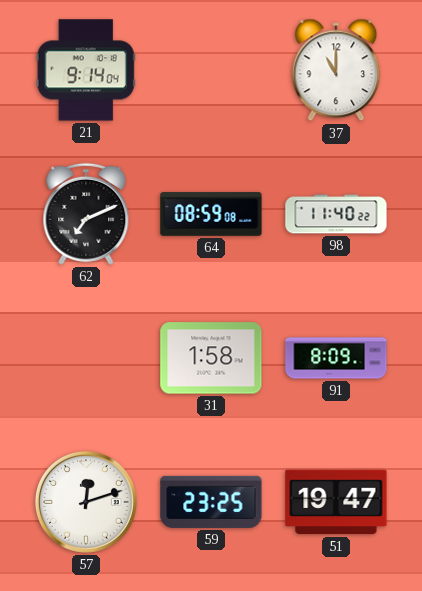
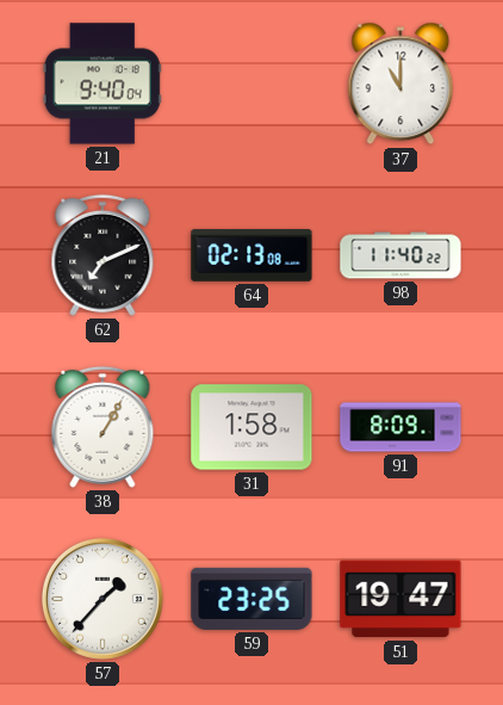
21: 9:14 -> 9:40
64: 08:59 -> 02:13
38: none -> 1:05
57: 12:12 -> 1:37
